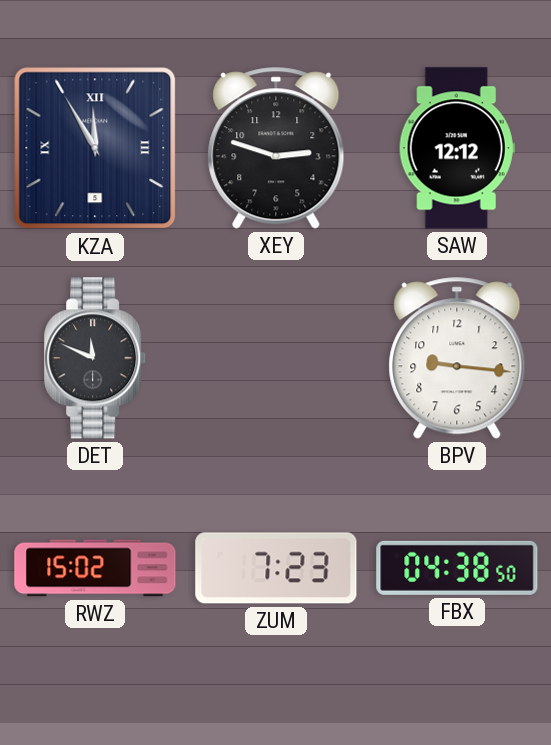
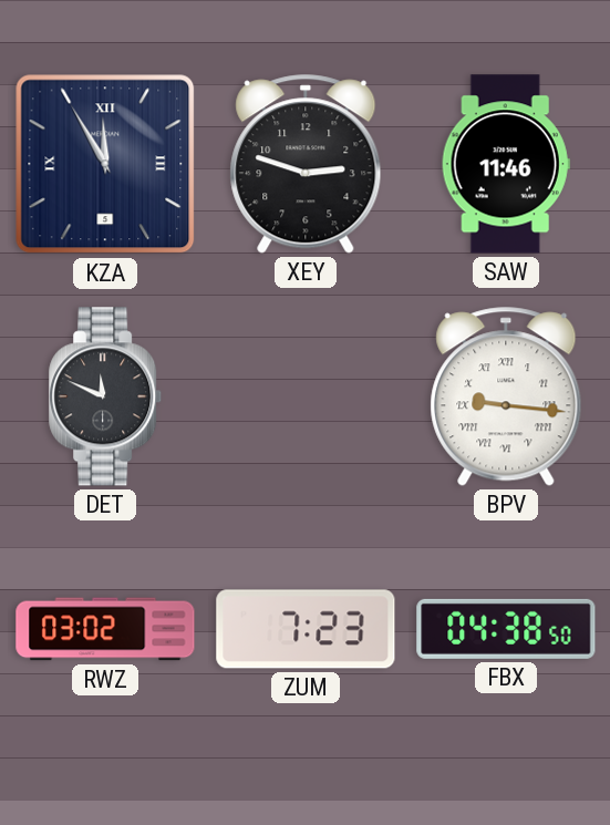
SAW: 12:12 -> 11:46
BPV numerals: Arabic -> Roman
RWZ: 15:02 -> 03:02
